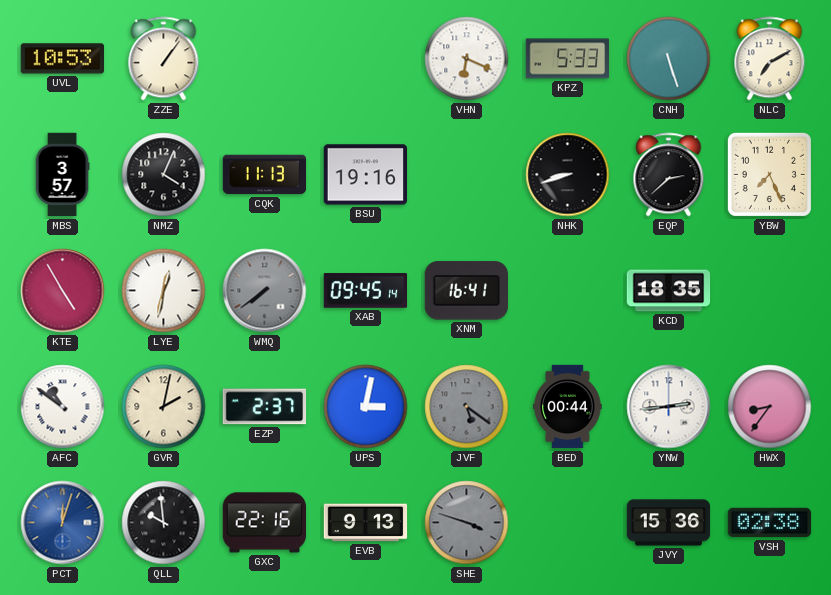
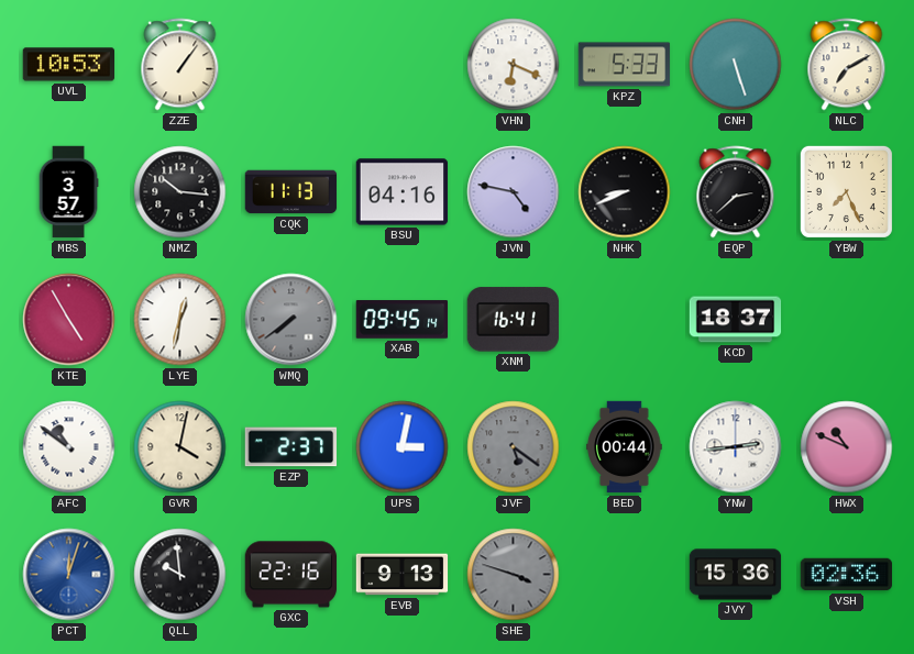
NMZ: 4:04 -> 10:16
BSU: 19:16 -> 04:16
JVN: none -> 4:47
NHK: 8:42 -> 8:41
KCD: 18:35 -> 18:37
GVR: 2:02 -> 4:02
HWX: 8:36 -> 10:49
VSH: 02:38 -> 02:36
